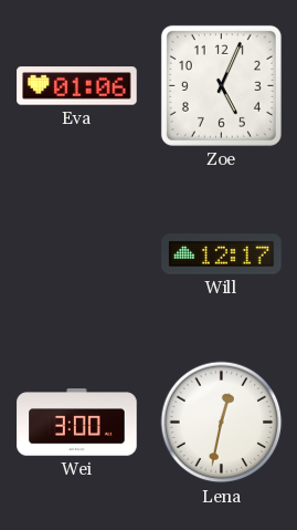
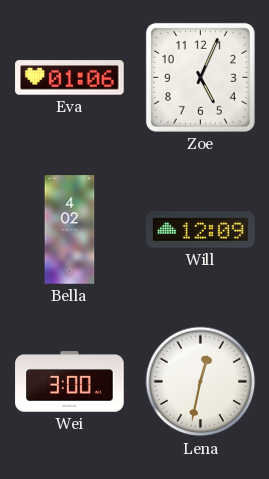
Bella: none -> 4:02
Will: 12:17 -> 12:09
